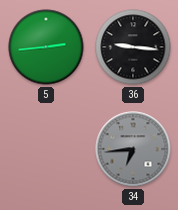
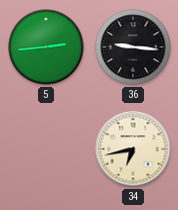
34: 6:44 -> 6:43
34 dial: grey -> cream
